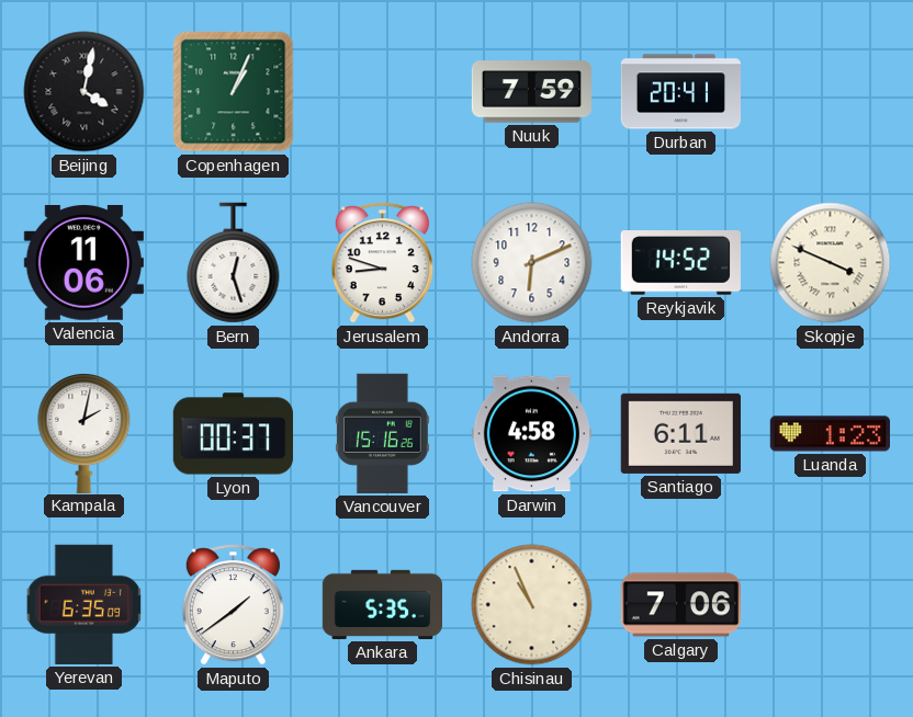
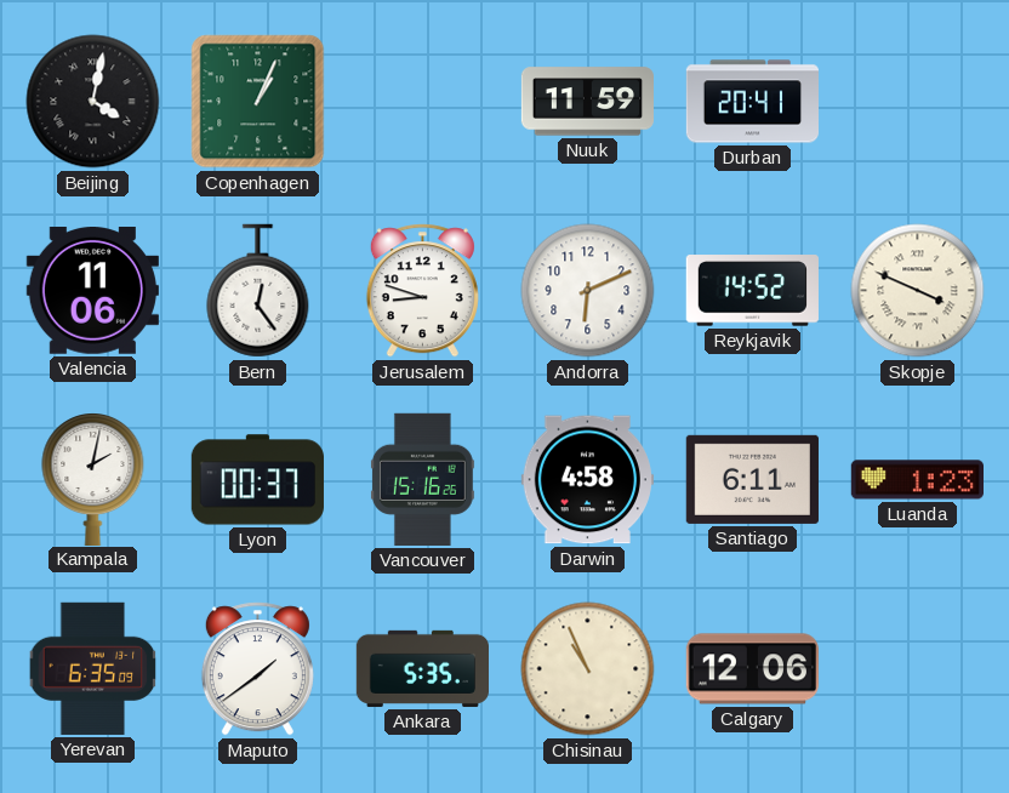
Nuuk: 7:59 -> 11:59
Bern: 12:27 -> 12:24
Calgary: 7:06 -> 12:06
